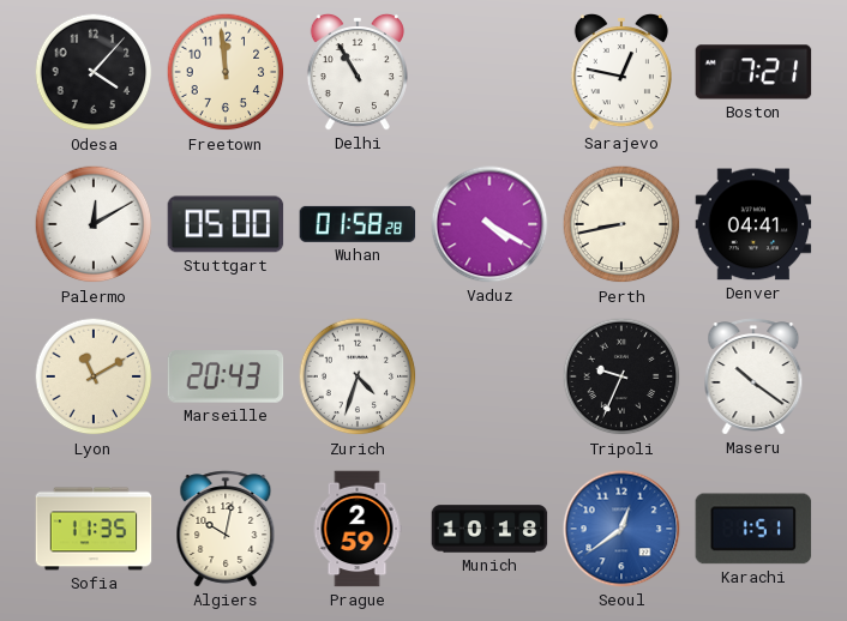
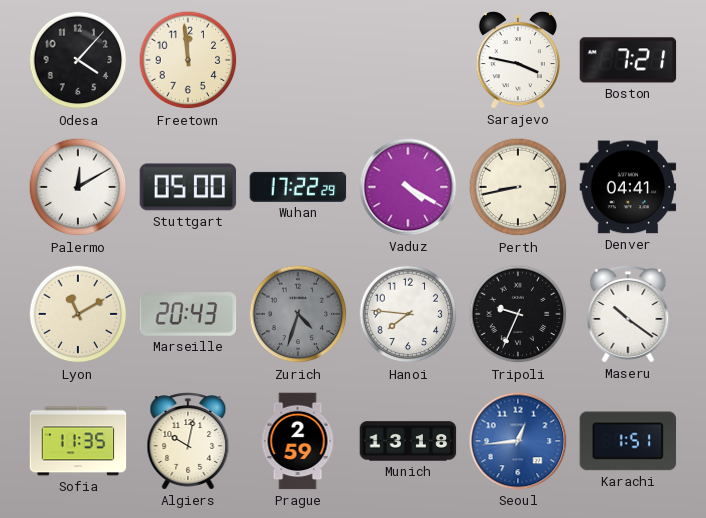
Delhi: 10:55 -> none
Sarajevo: 12:47 -> 3:47
Wuhan: 01:58 -> 17:22
Zurich dial: white -> grey
Hanoi: none -> 7:46
Munich: 10:18 -> 13:18
Seoul: 12:39 -> 12:44
